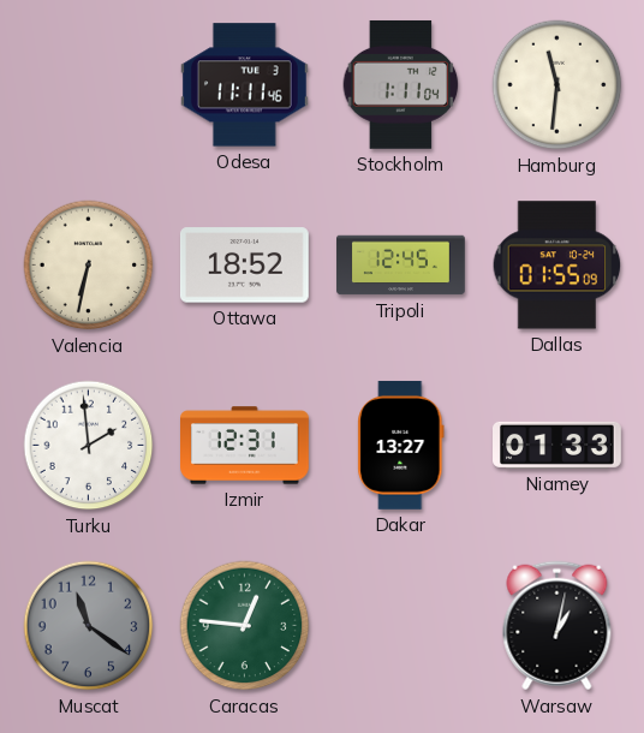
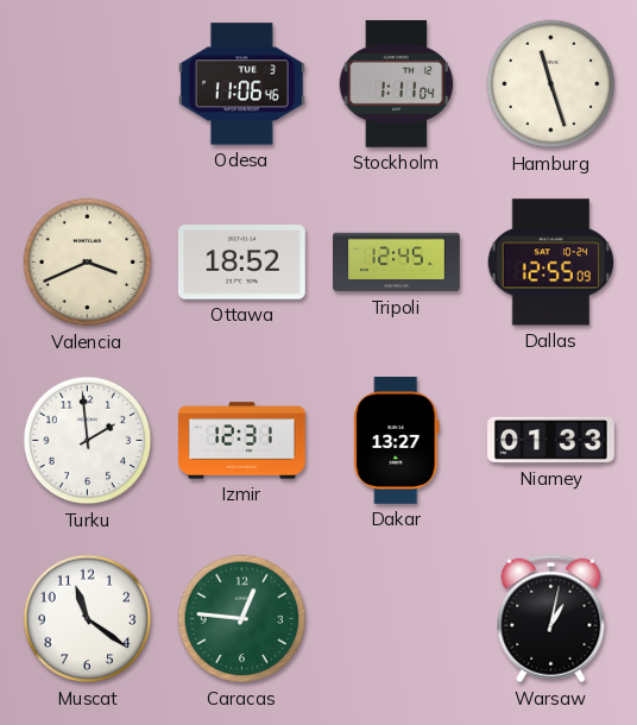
Odesa: 11:11 -> 11:06
Hamburg: 11:31 -> 11:27
Valencia: 6:32 -> 3:41
Dallas: 01:55 -> 12:55
Muscat dial: grey -> white
